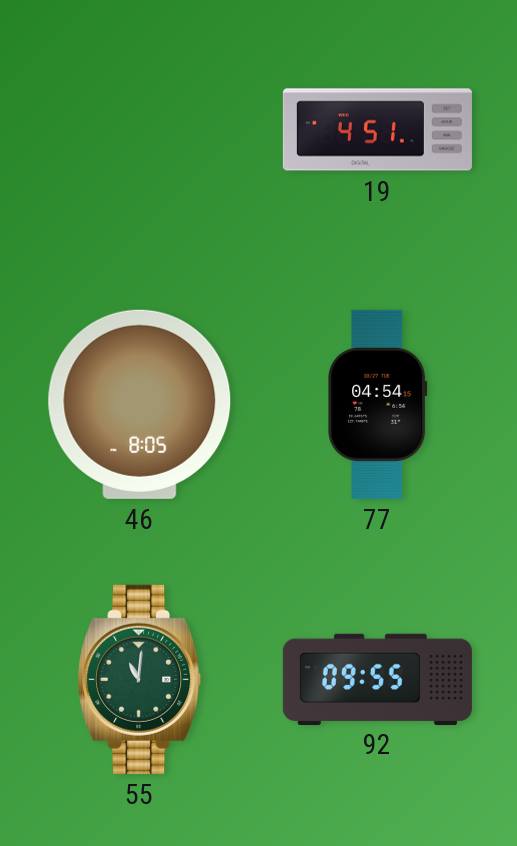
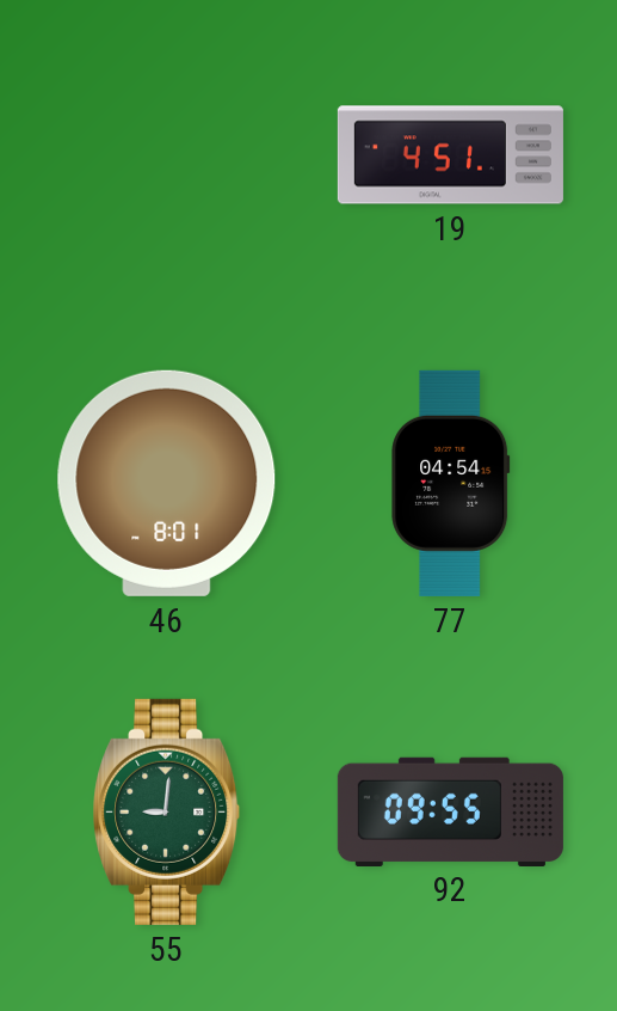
46: 8:05 -> 8:01
55: 11:01 -> 9:01
